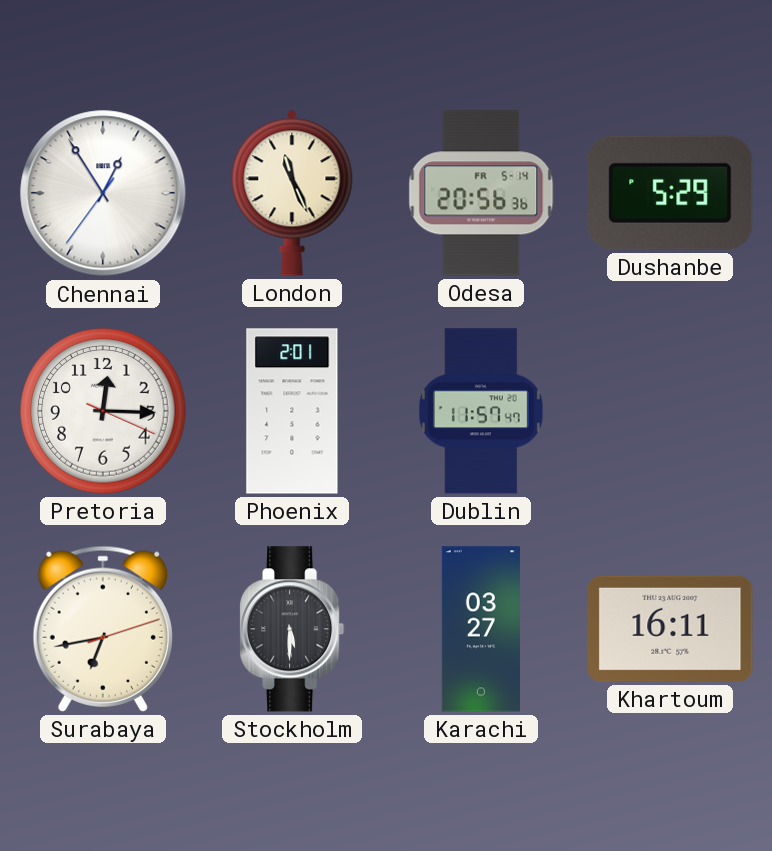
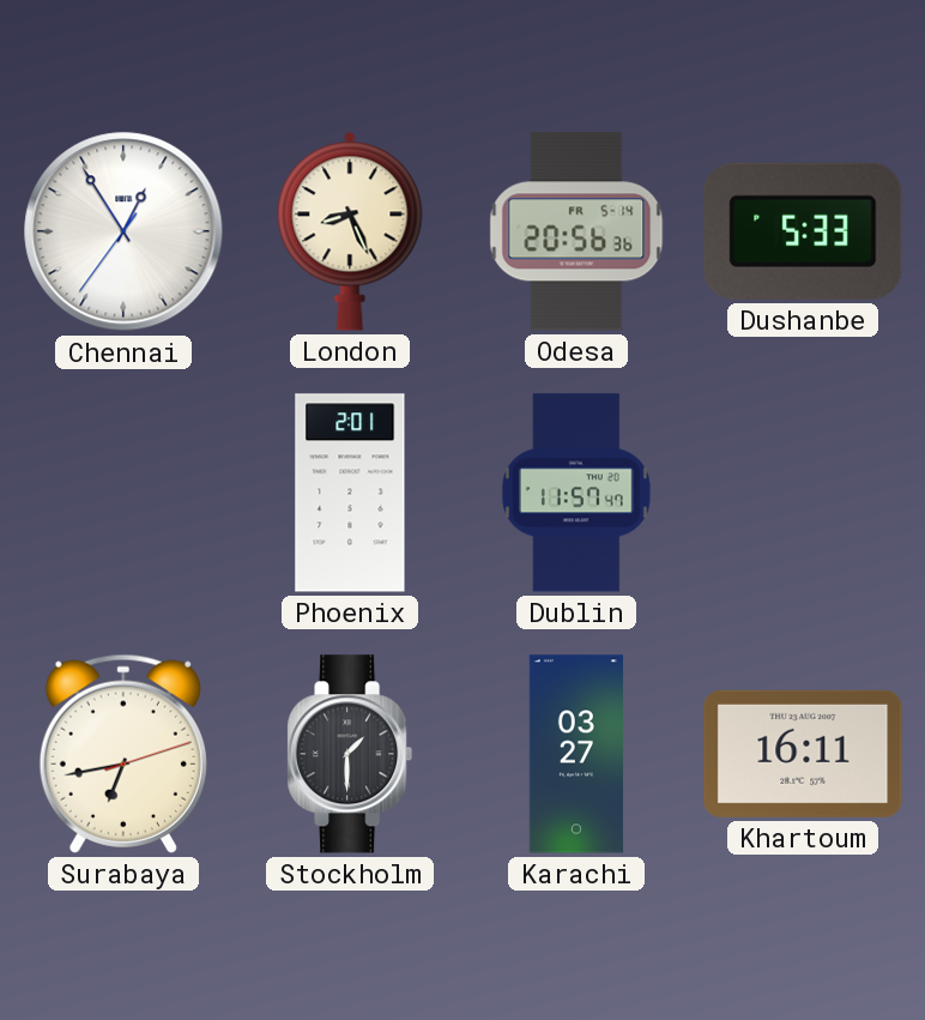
London: 11:26 -> 8:26
Dushanbe: 5:29 -> 5:33
Pretoria: 12:15 -> none
Stockholm: 5:30 -> 1:30
